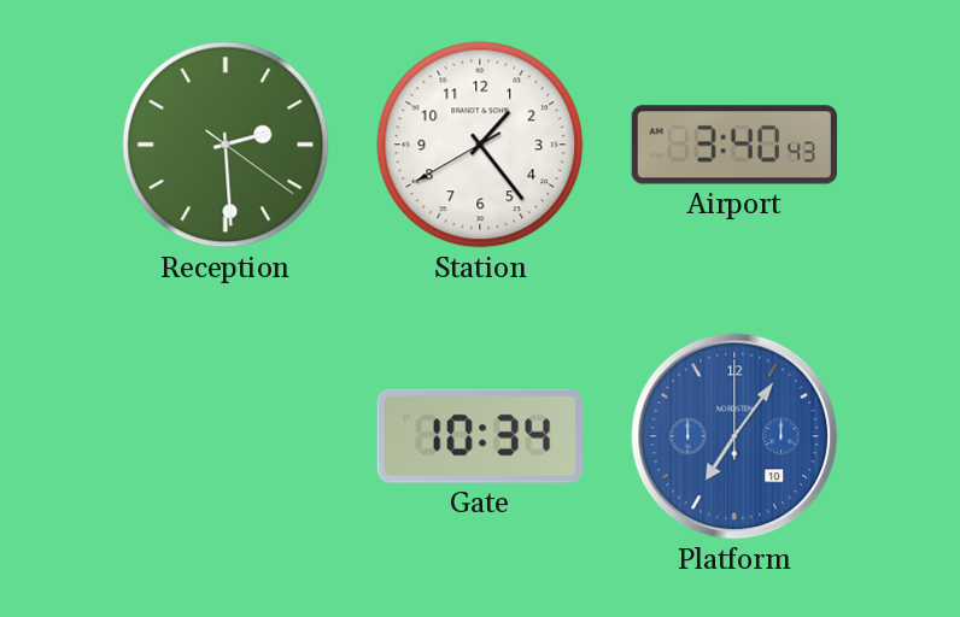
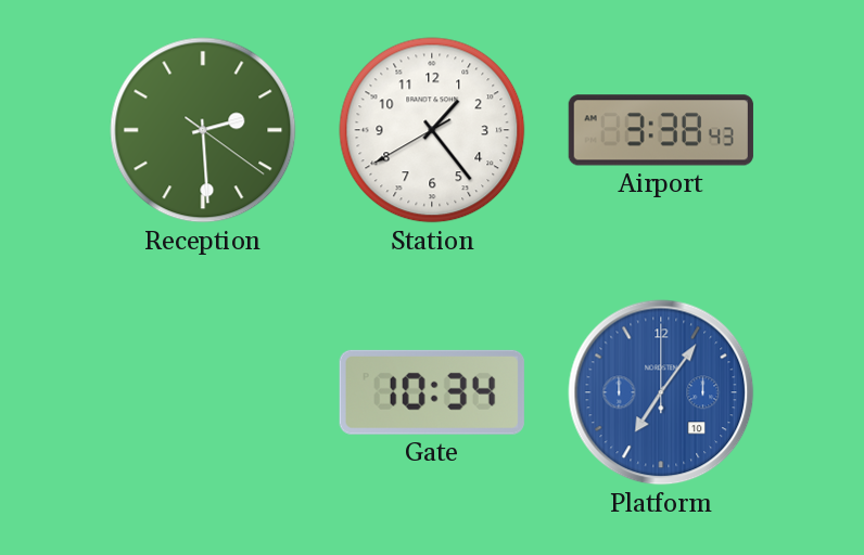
Airport: 3:40 -> 3:38
